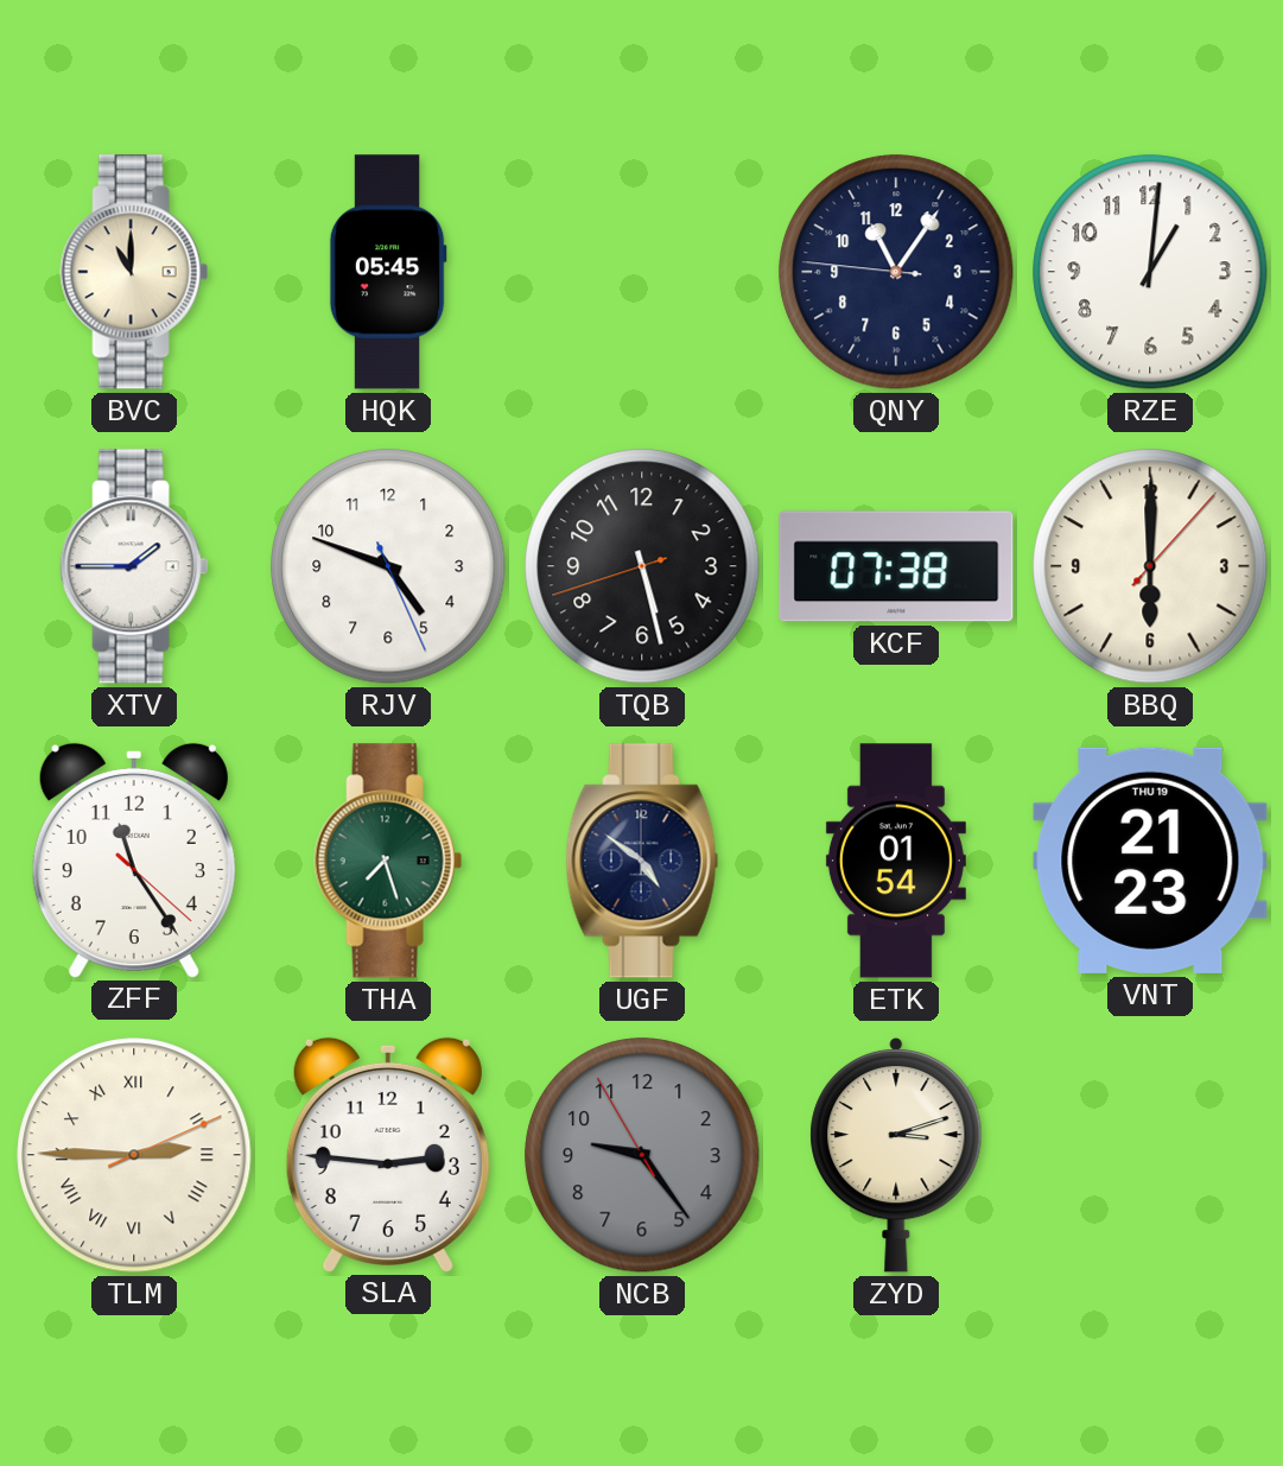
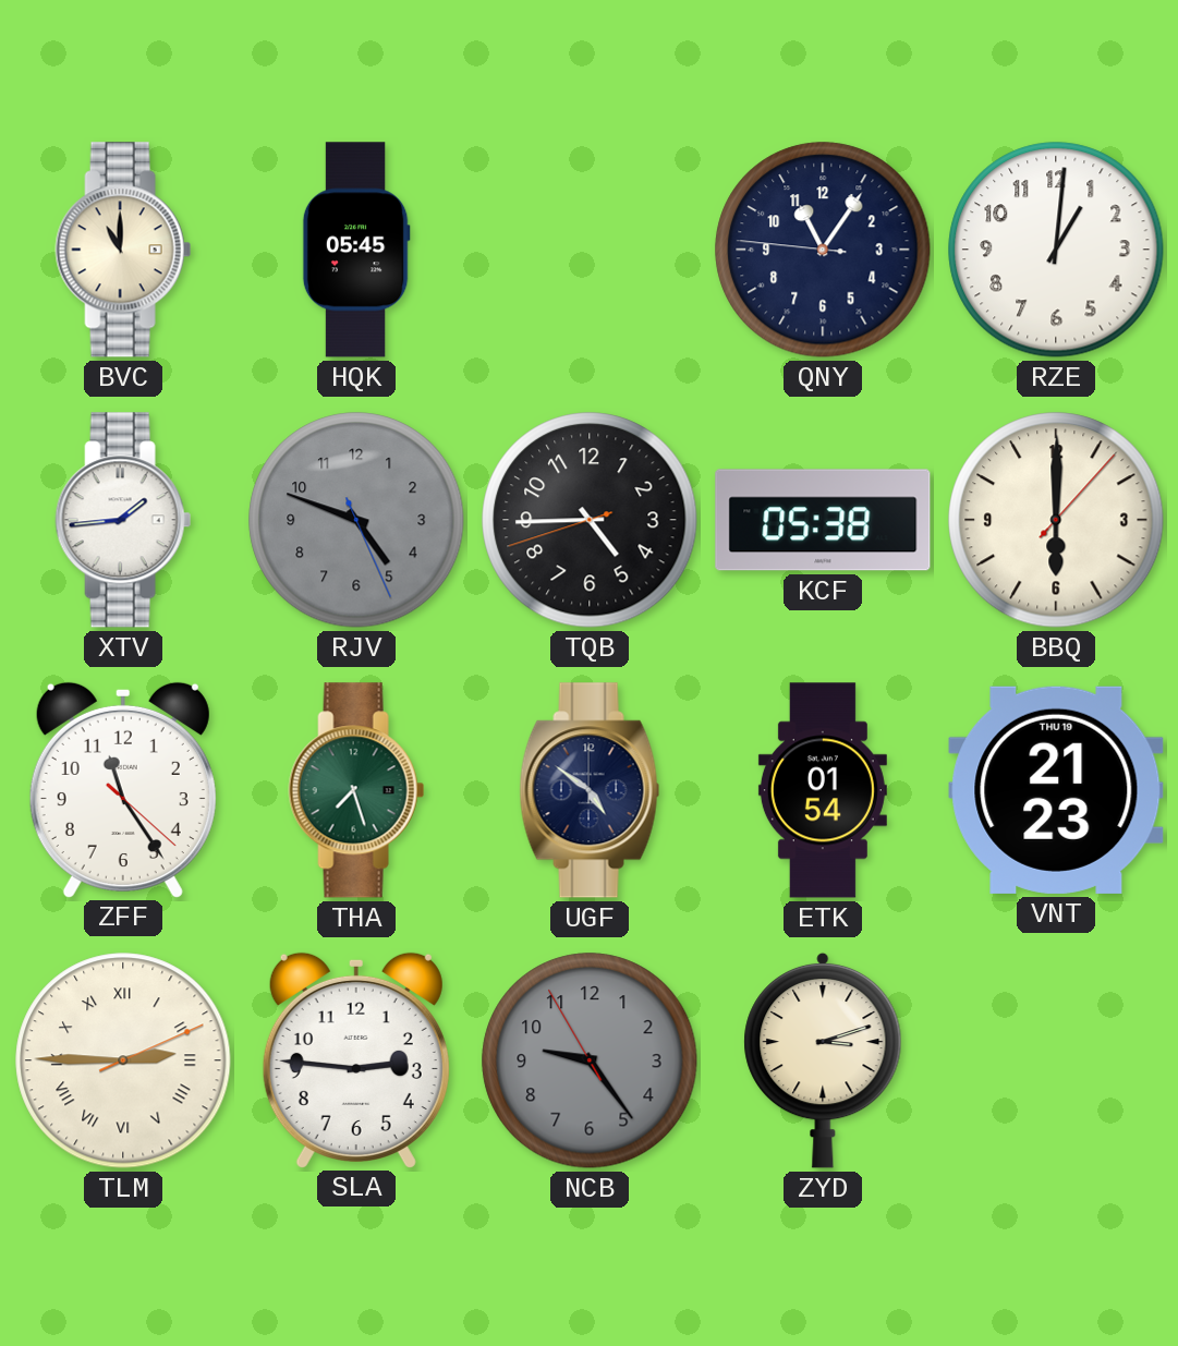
XTV: 1:45 -> 1:44
RJV dial: white -> grey
TQB: 5:27 -> 4:44
KCF: 07:38 -> 05:38
